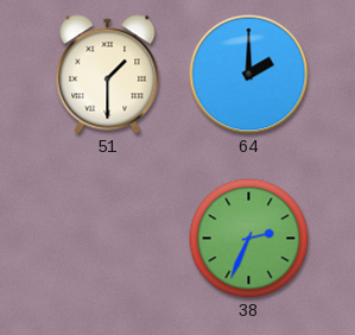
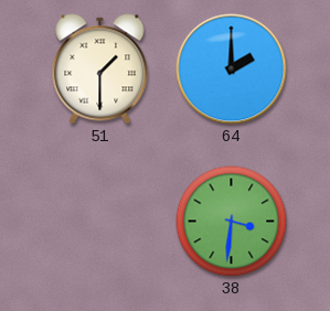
38: 2:34 -> 3:31
